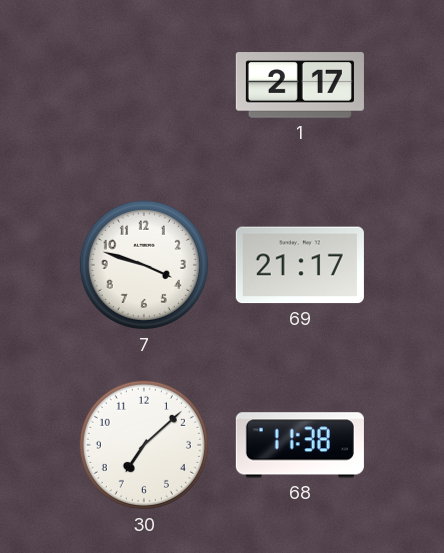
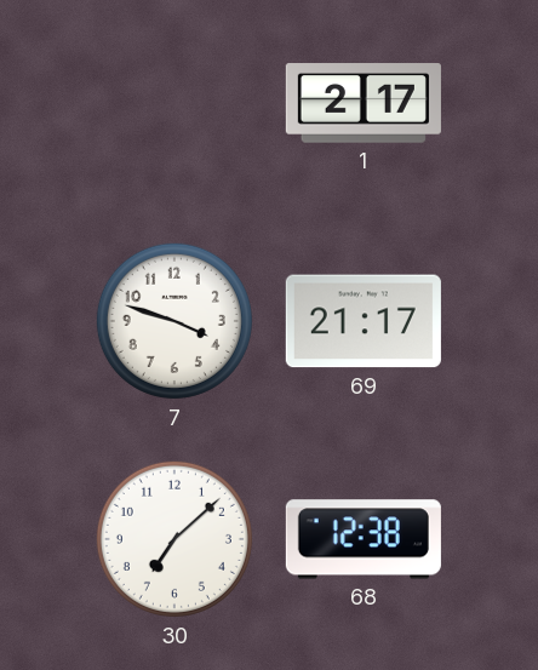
68: 11:38 -> 12:38
